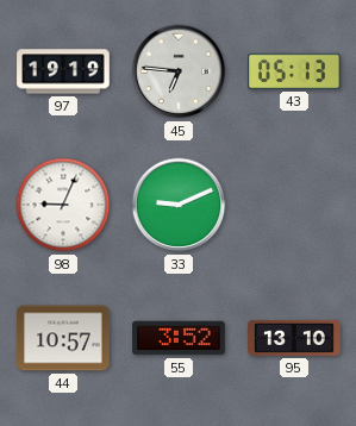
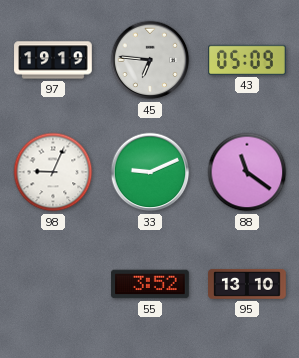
43: 05:13 -> 05:09
88: none -> 11:21
44: 10:57 -> none
